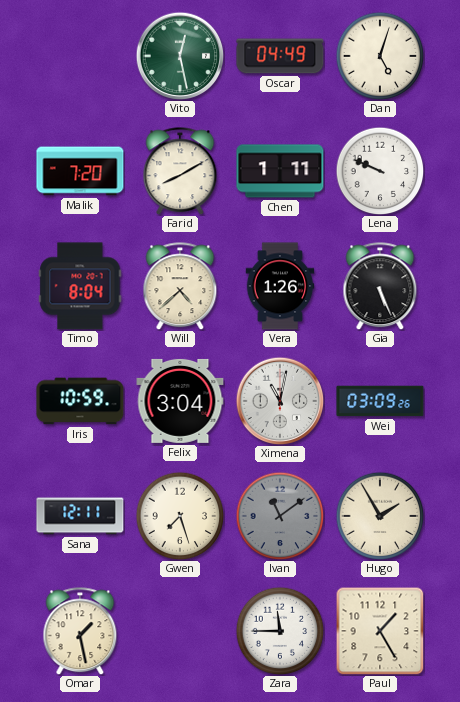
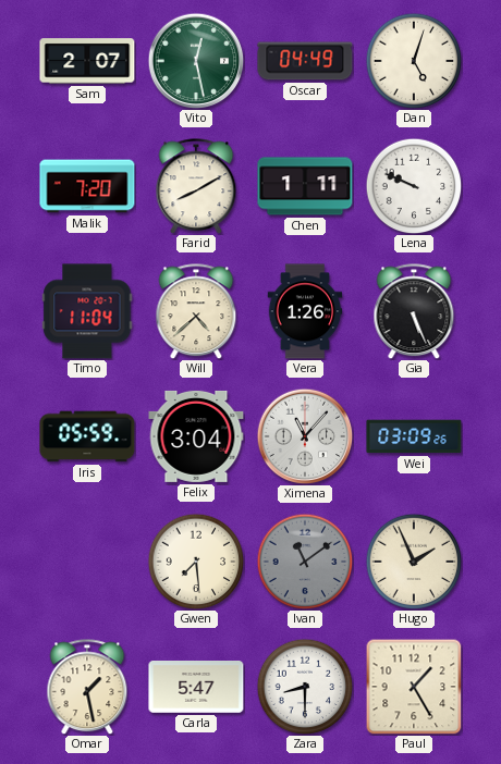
Sam: none -> 2:07
Timo: 8:04 -> 11:04
Iris: 10:59 -> 05:59
Ximena: 11:02 -> 11:07
Sana: 12:11 -> none
Gwen: 7:27 -> 7:29
Hugo: 1:55 -> 1:56
Carla: none -> 5:47
Zara: 11:45 -> 8:30
